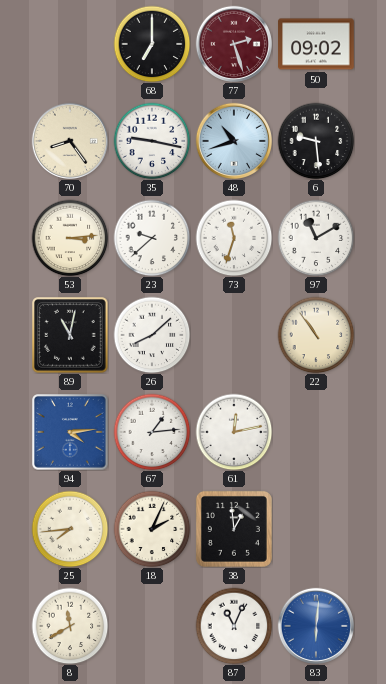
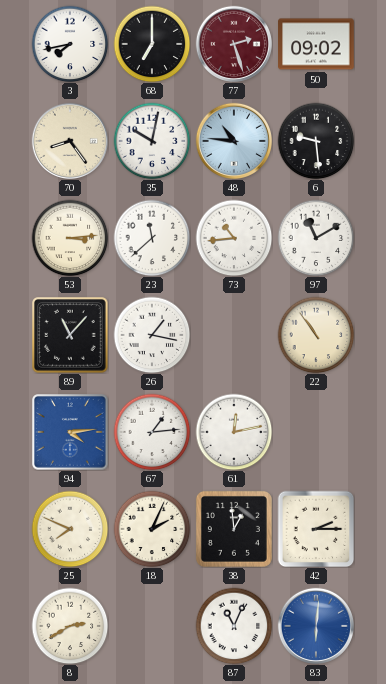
3: none -> 7:43
35: 9:17 -> 10:02
48: 10:42 -> 10:46
23: 9:38 -> 11:38
73: 11:33 -> 10:44
89: 11:02 -> 11:07
26: 8:08 -> 1:17
25: 7:44 -> 7:49
42: none -> 2:15
8: 11:40 -> 2:40
